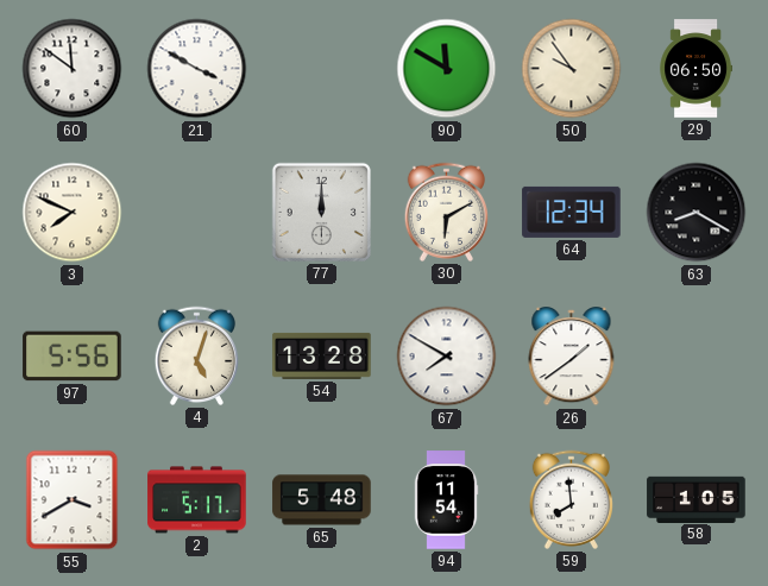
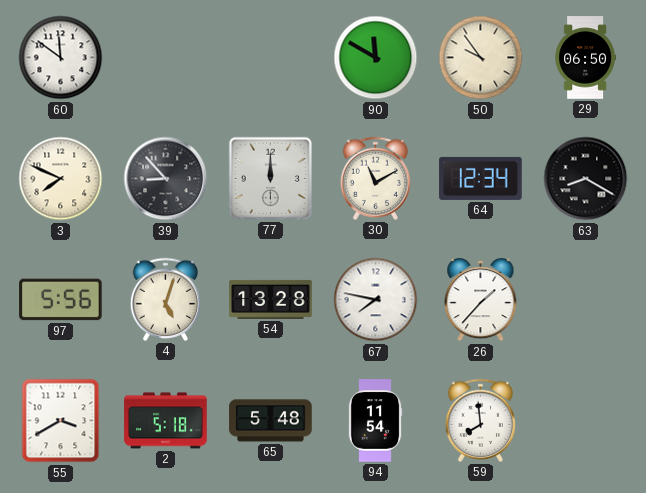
21: 3:50 -> none
39: none -> 8:53
30: 6:10 -> 11:10
67: 7:50 -> 7:47
26: 1:39 -> 1:37
2: 5:17 -> 5:18
58: 1:05 -> none
